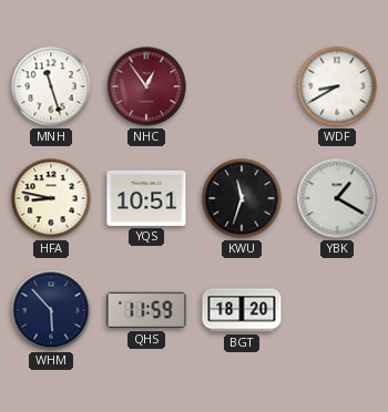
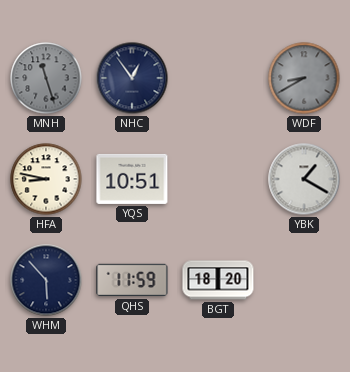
MNH dial: white -> grey
NHC dial: burgundy -> navy
WDF dial: white -> grey
KWU: 11:33 -> none
